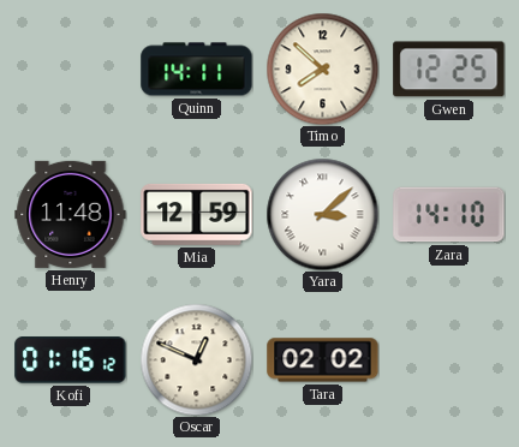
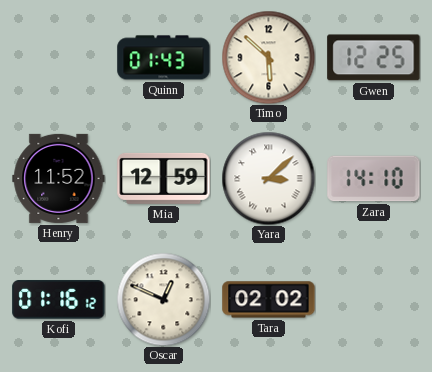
Quinn: 14:11 -> 01:43
Timo: 7:52 -> 5:52
Henry: 11:48 -> 11:52
